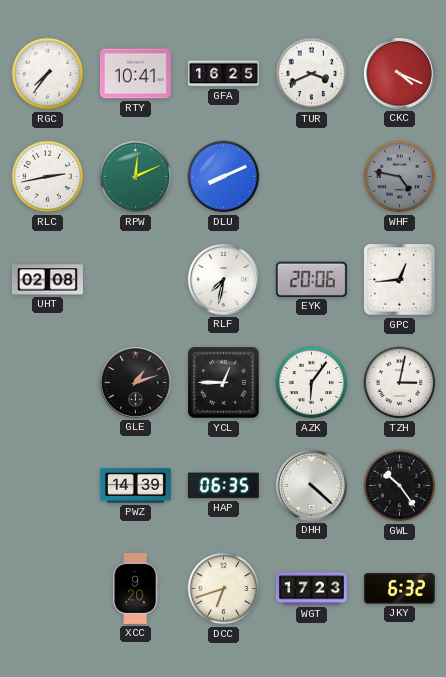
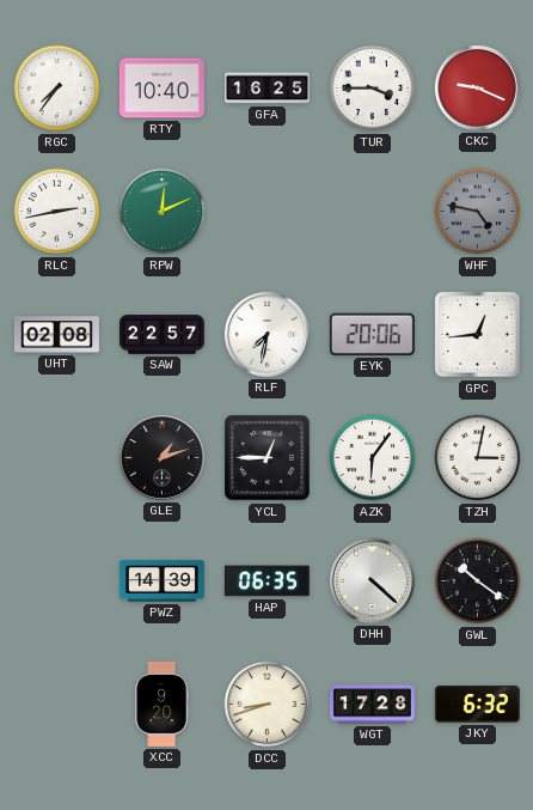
RTY: 10:41 -> 10:40
TUR: 3:41 -> 3:45
CKC: 4:19 -> 9:19
DLU: 8:11 -> none
SAW: none -> 22:57
GWL: 10:24 -> 10:21
DCC: 6:42 -> 8:42
WGT: 17:23 -> 17:28
